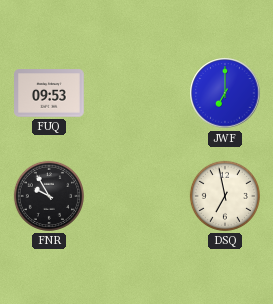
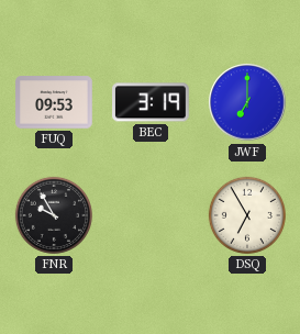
BEC: none -> 3:19
DSQ: 6:58 -> 6:55
